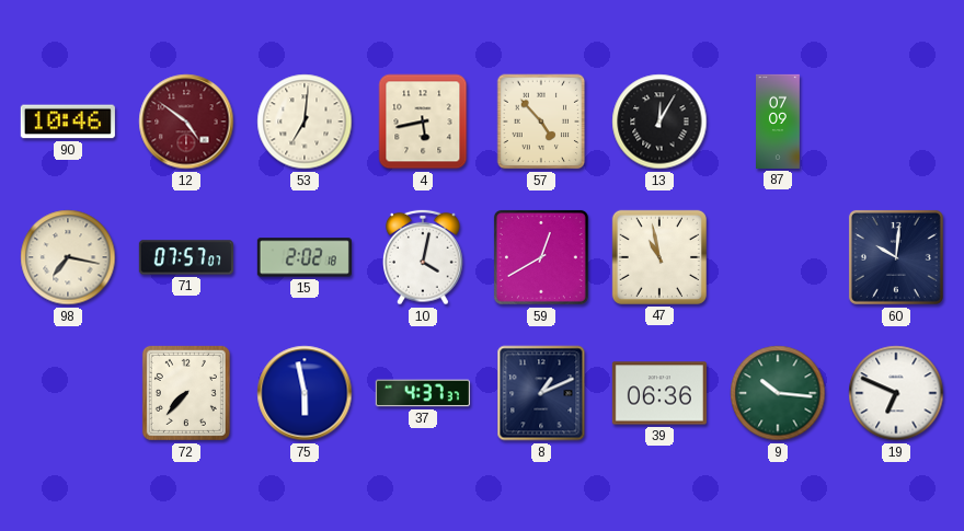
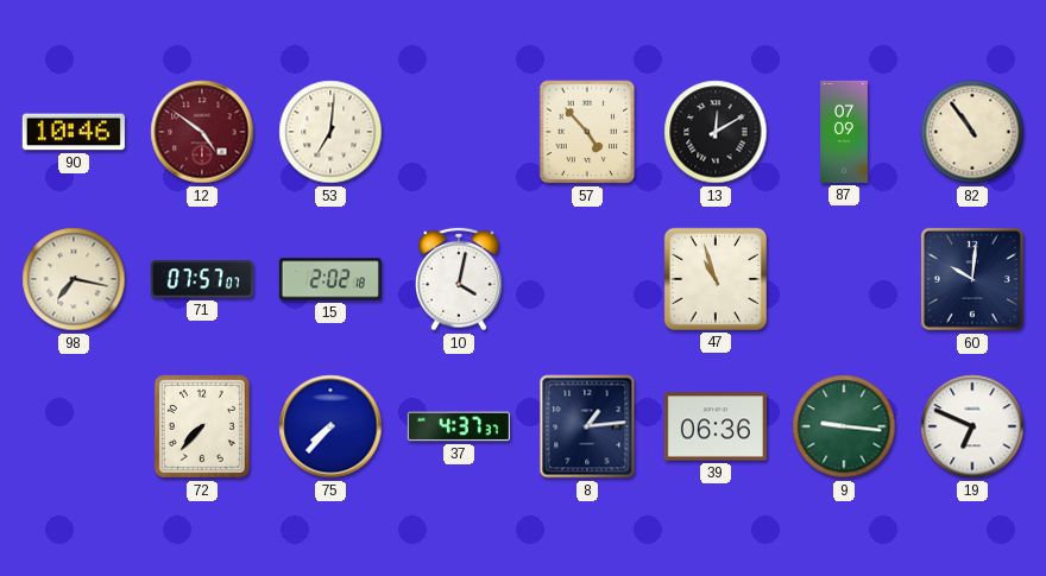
4: 5:43 -> none
13: 12:05 -> 12:10
82: none -> 10:54
59: 12:40 -> none
47: 10:58 -> 10:57
75: 5:58 -> 7:37
8: 1:11 -> 1:14
9: 10:16 -> 9:16
